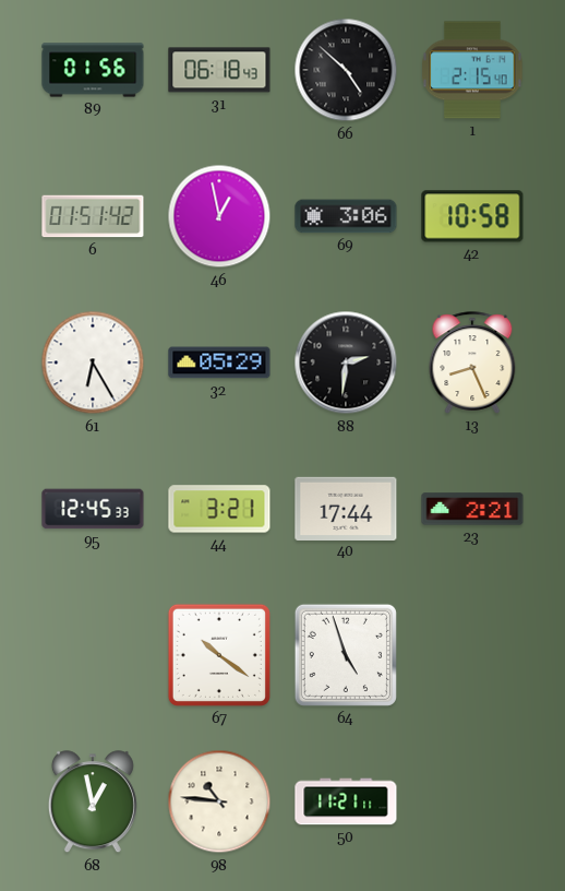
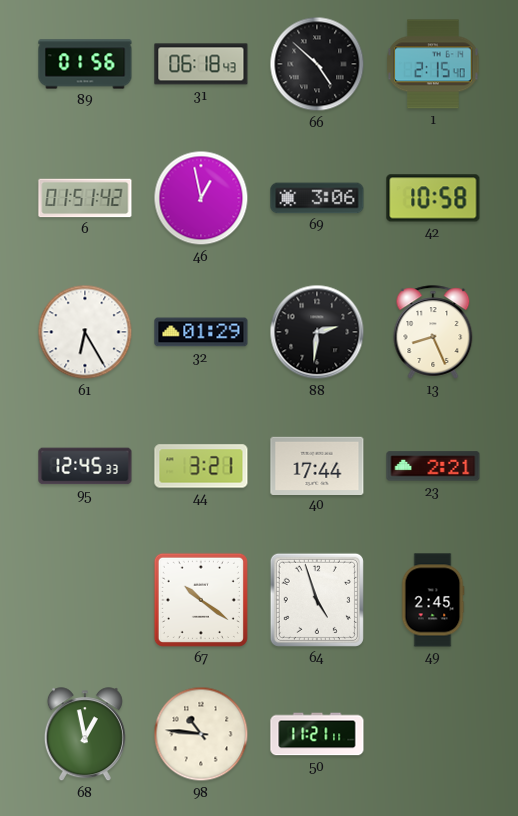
32: 05:29 -> 01:29
49: none -> 2:45
